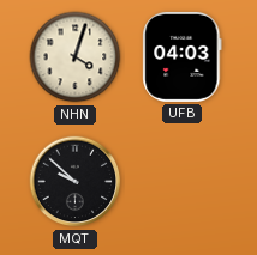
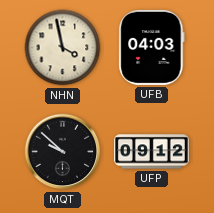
NHN: 4:03 -> 3:58
UFP: none -> 09:12
